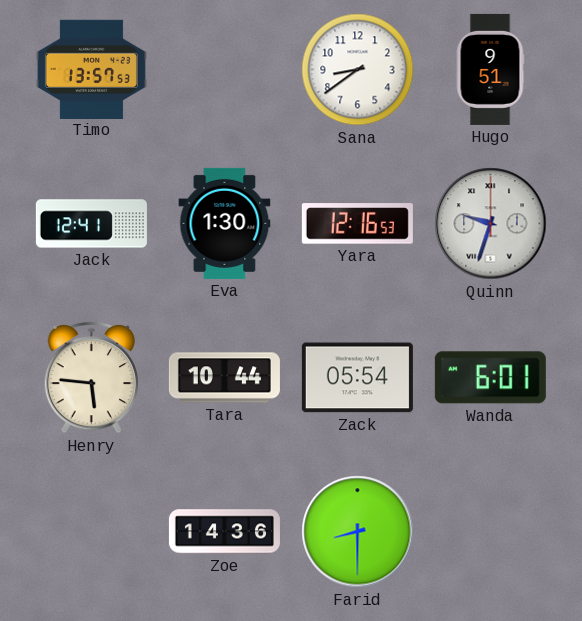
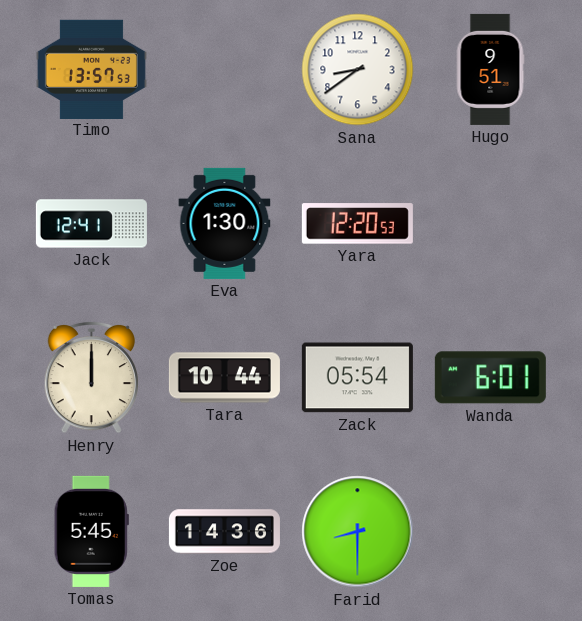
Yara: 12:16 -> 12:20
Quinn: 9:33 -> none
Henry: 5:46 -> 12:00
Tomas: none -> 5:45
